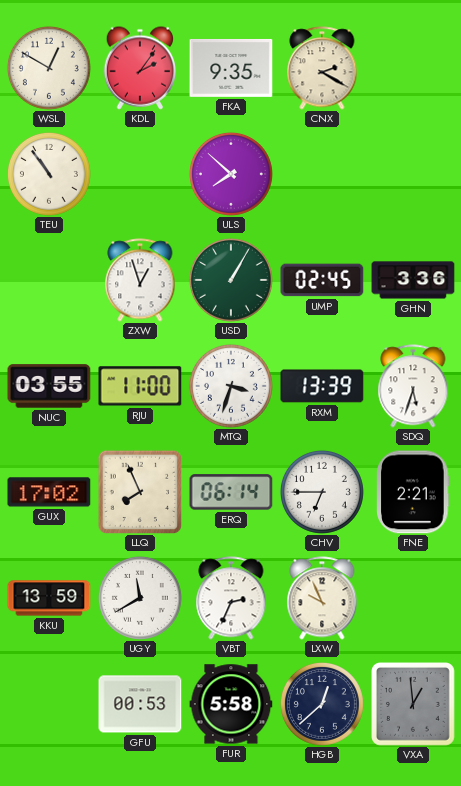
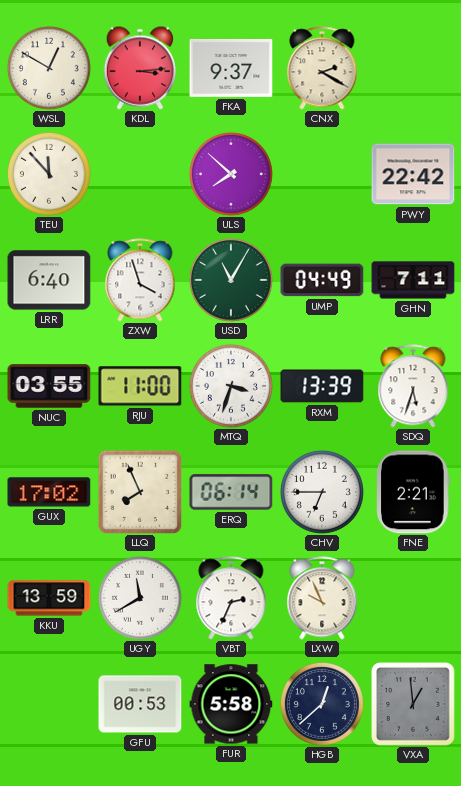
KDL: 2:06 -> 3:14
FKA: 9:35 -> 9:37
TEU: 10:54 -> 11:53
PWY: none -> 22:42
LRR: none -> 6:40
ZXW: 12:57 -> 3:57
USD: 1:05 -> 11:05
UMP: 02:45 -> 04:49
GHN: 3:36 -> 7:11
